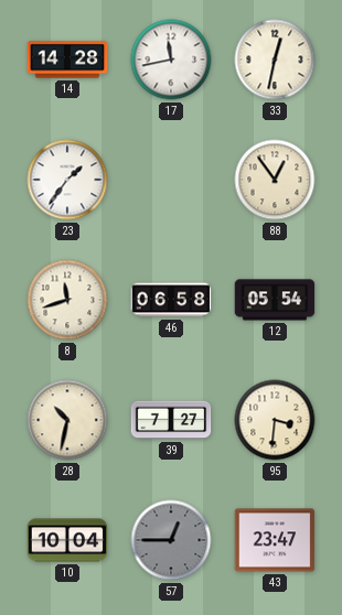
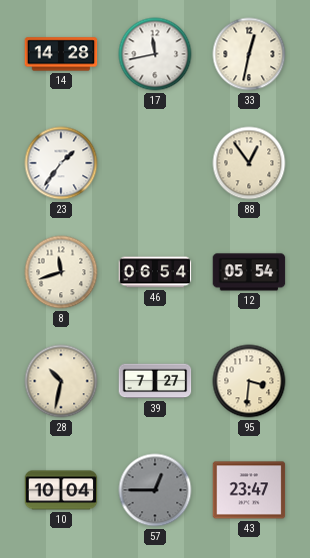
46: 06:58 -> 06:54
